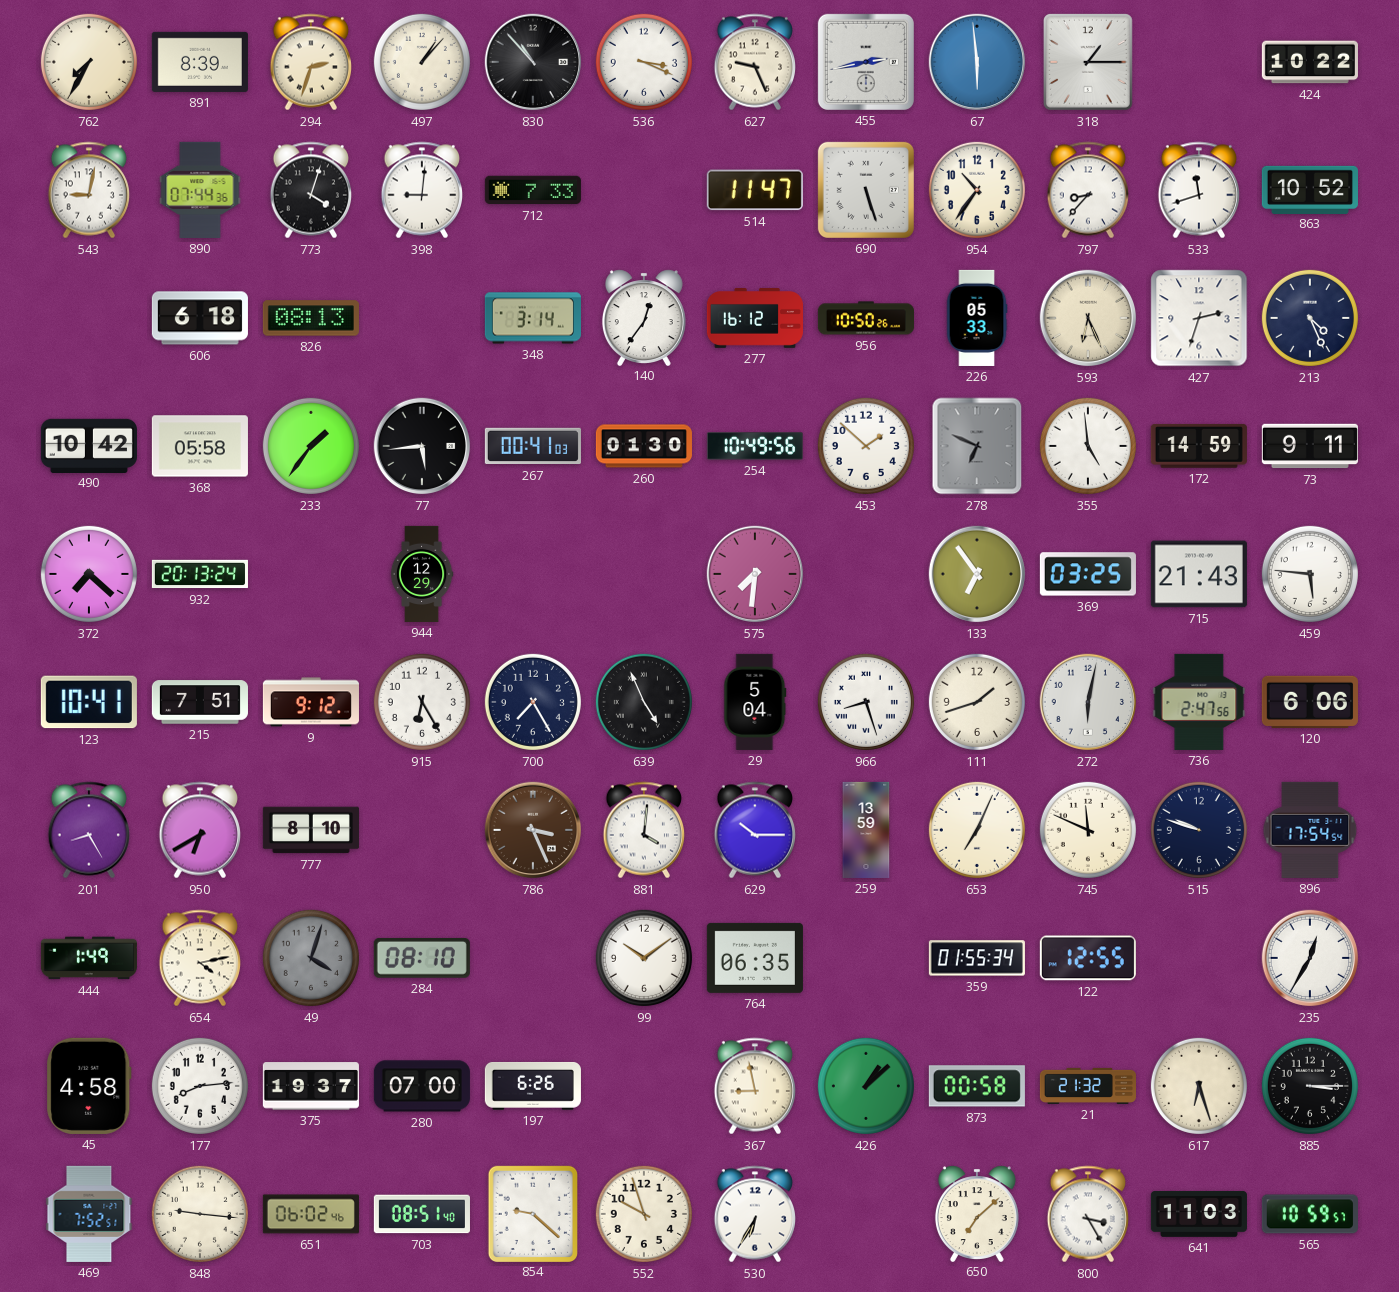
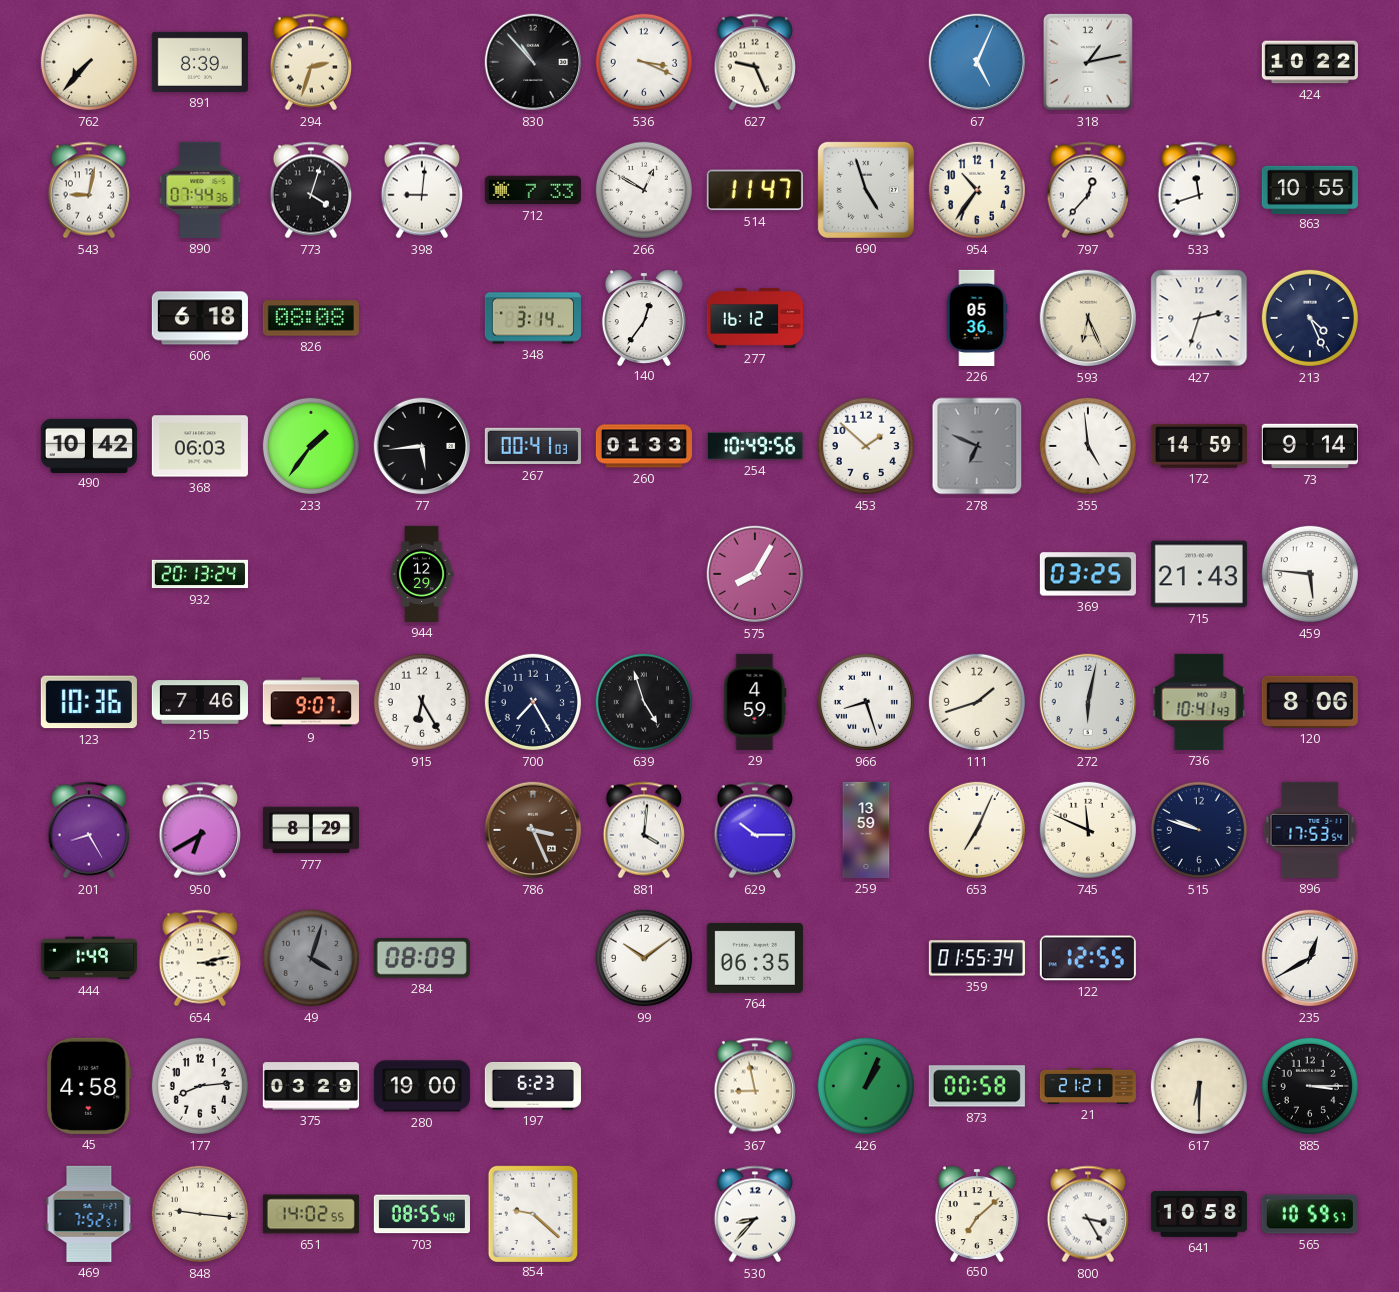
762: 7:35 -> 7:37
497: 1:07 -> none
455: 2:43 -> none
67: 5:59 -> 5:04
318: 1:15 -> 1:13
266: none -> 12:50
690: 5:27 -> 4:57
797: 8:37 -> 12:37
863: 10:52 -> 10:55
826: 08:13 -> 08:08
956: 10:50 -> none
226: 05:33 -> 05:36
368: 05:58 -> 06:03
260: 01:30 -> 01:33
73: 9:11 -> 9:14
372: 7:22 -> none
575: 7:31 -> 8:05
133: 6:54 -> none
123: 10:41 -> 10:36
215: 7:51 -> 7:46
9: 9:12 -> 9:07
639: 4:56 -> 4:57
29: 5:04 -> 4:59
736: 2:47 -> 10:41
120: 6:06 -> 8:06
777: 8:10 -> 8:29
896: 17:54 -> 17:53
654: 4:13 -> 3:13
284: 08:10 -> 08:09
235: 12:35 -> 12:40
375: 19:37 -> 03:29
280: 07:00 -> 19:00
197: 6:26 -> 6:23
426: 1:08 -> 1:04
21: 21:32 -> 21:21
617: 6:27 -> 6:30
651: 06:02 -> 14:02
703: 08:51 -> 08:55
552: 9:57 -> none
530: 6:35 -> 8:37
641: 11:03 -> 10:58
